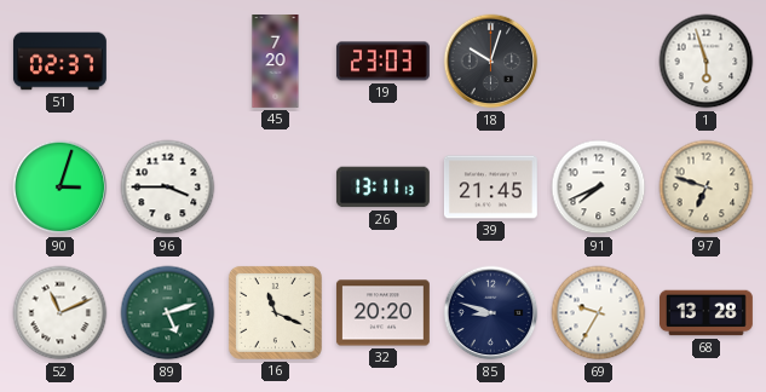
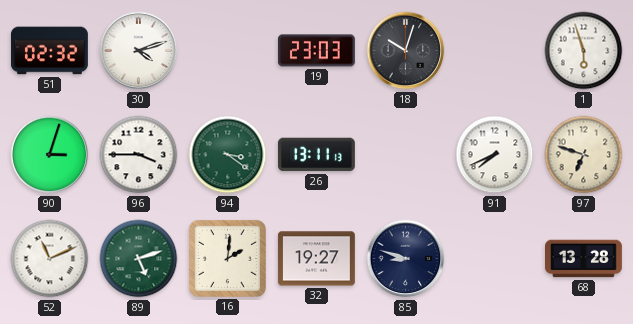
51: 02:37 -> 02:32
30: none -> 4:12
45: 7:20 -> none
94: none -> 3:21
39: 21:45 -> none
16: 11:19 -> 2:01
32: 20:20 -> 19:27
69: 9:35 -> none
